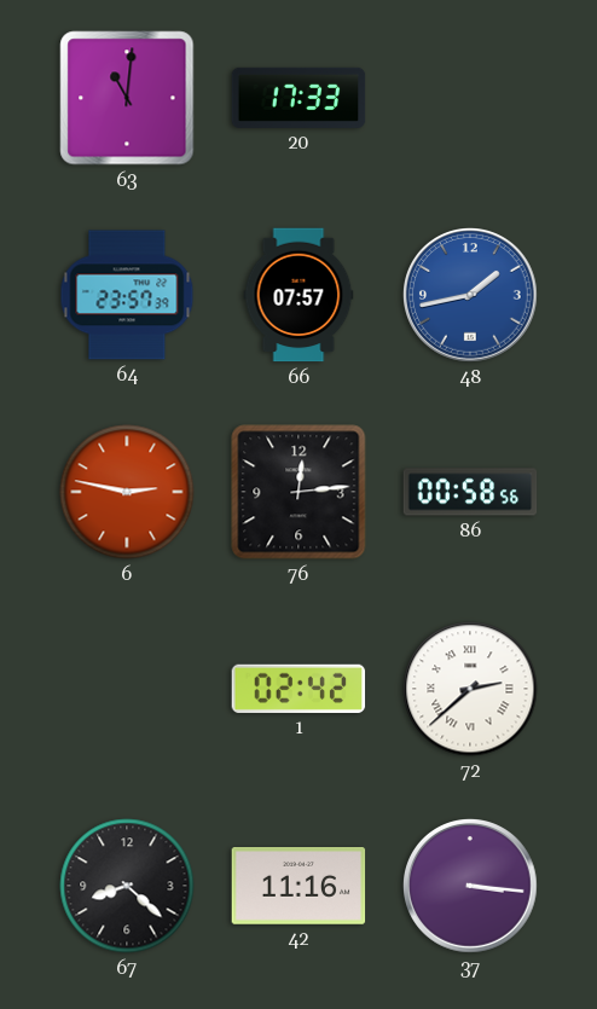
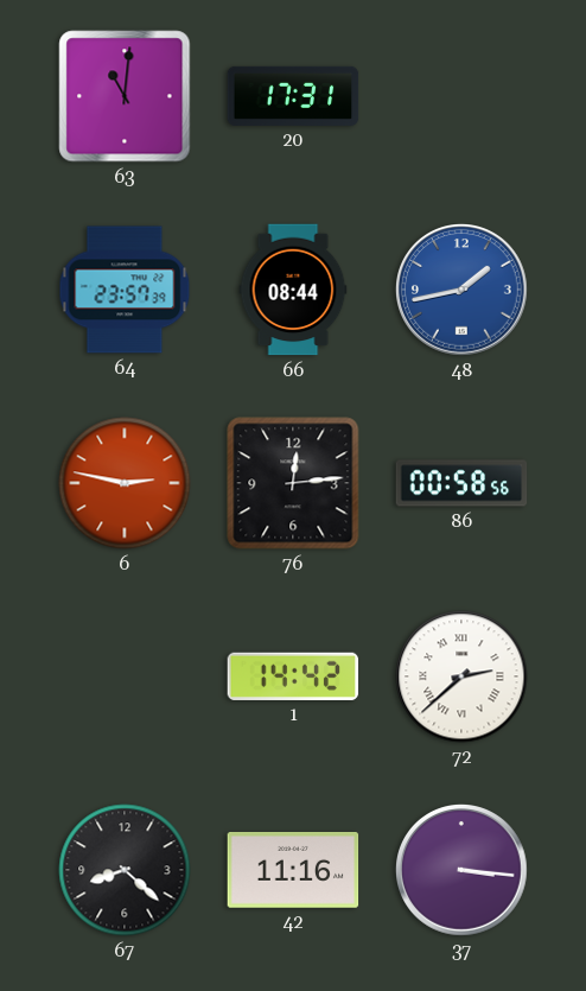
20: 17:33 -> 17:31
66: 07:57 -> 08:44
1: 02:42 -> 14:42
